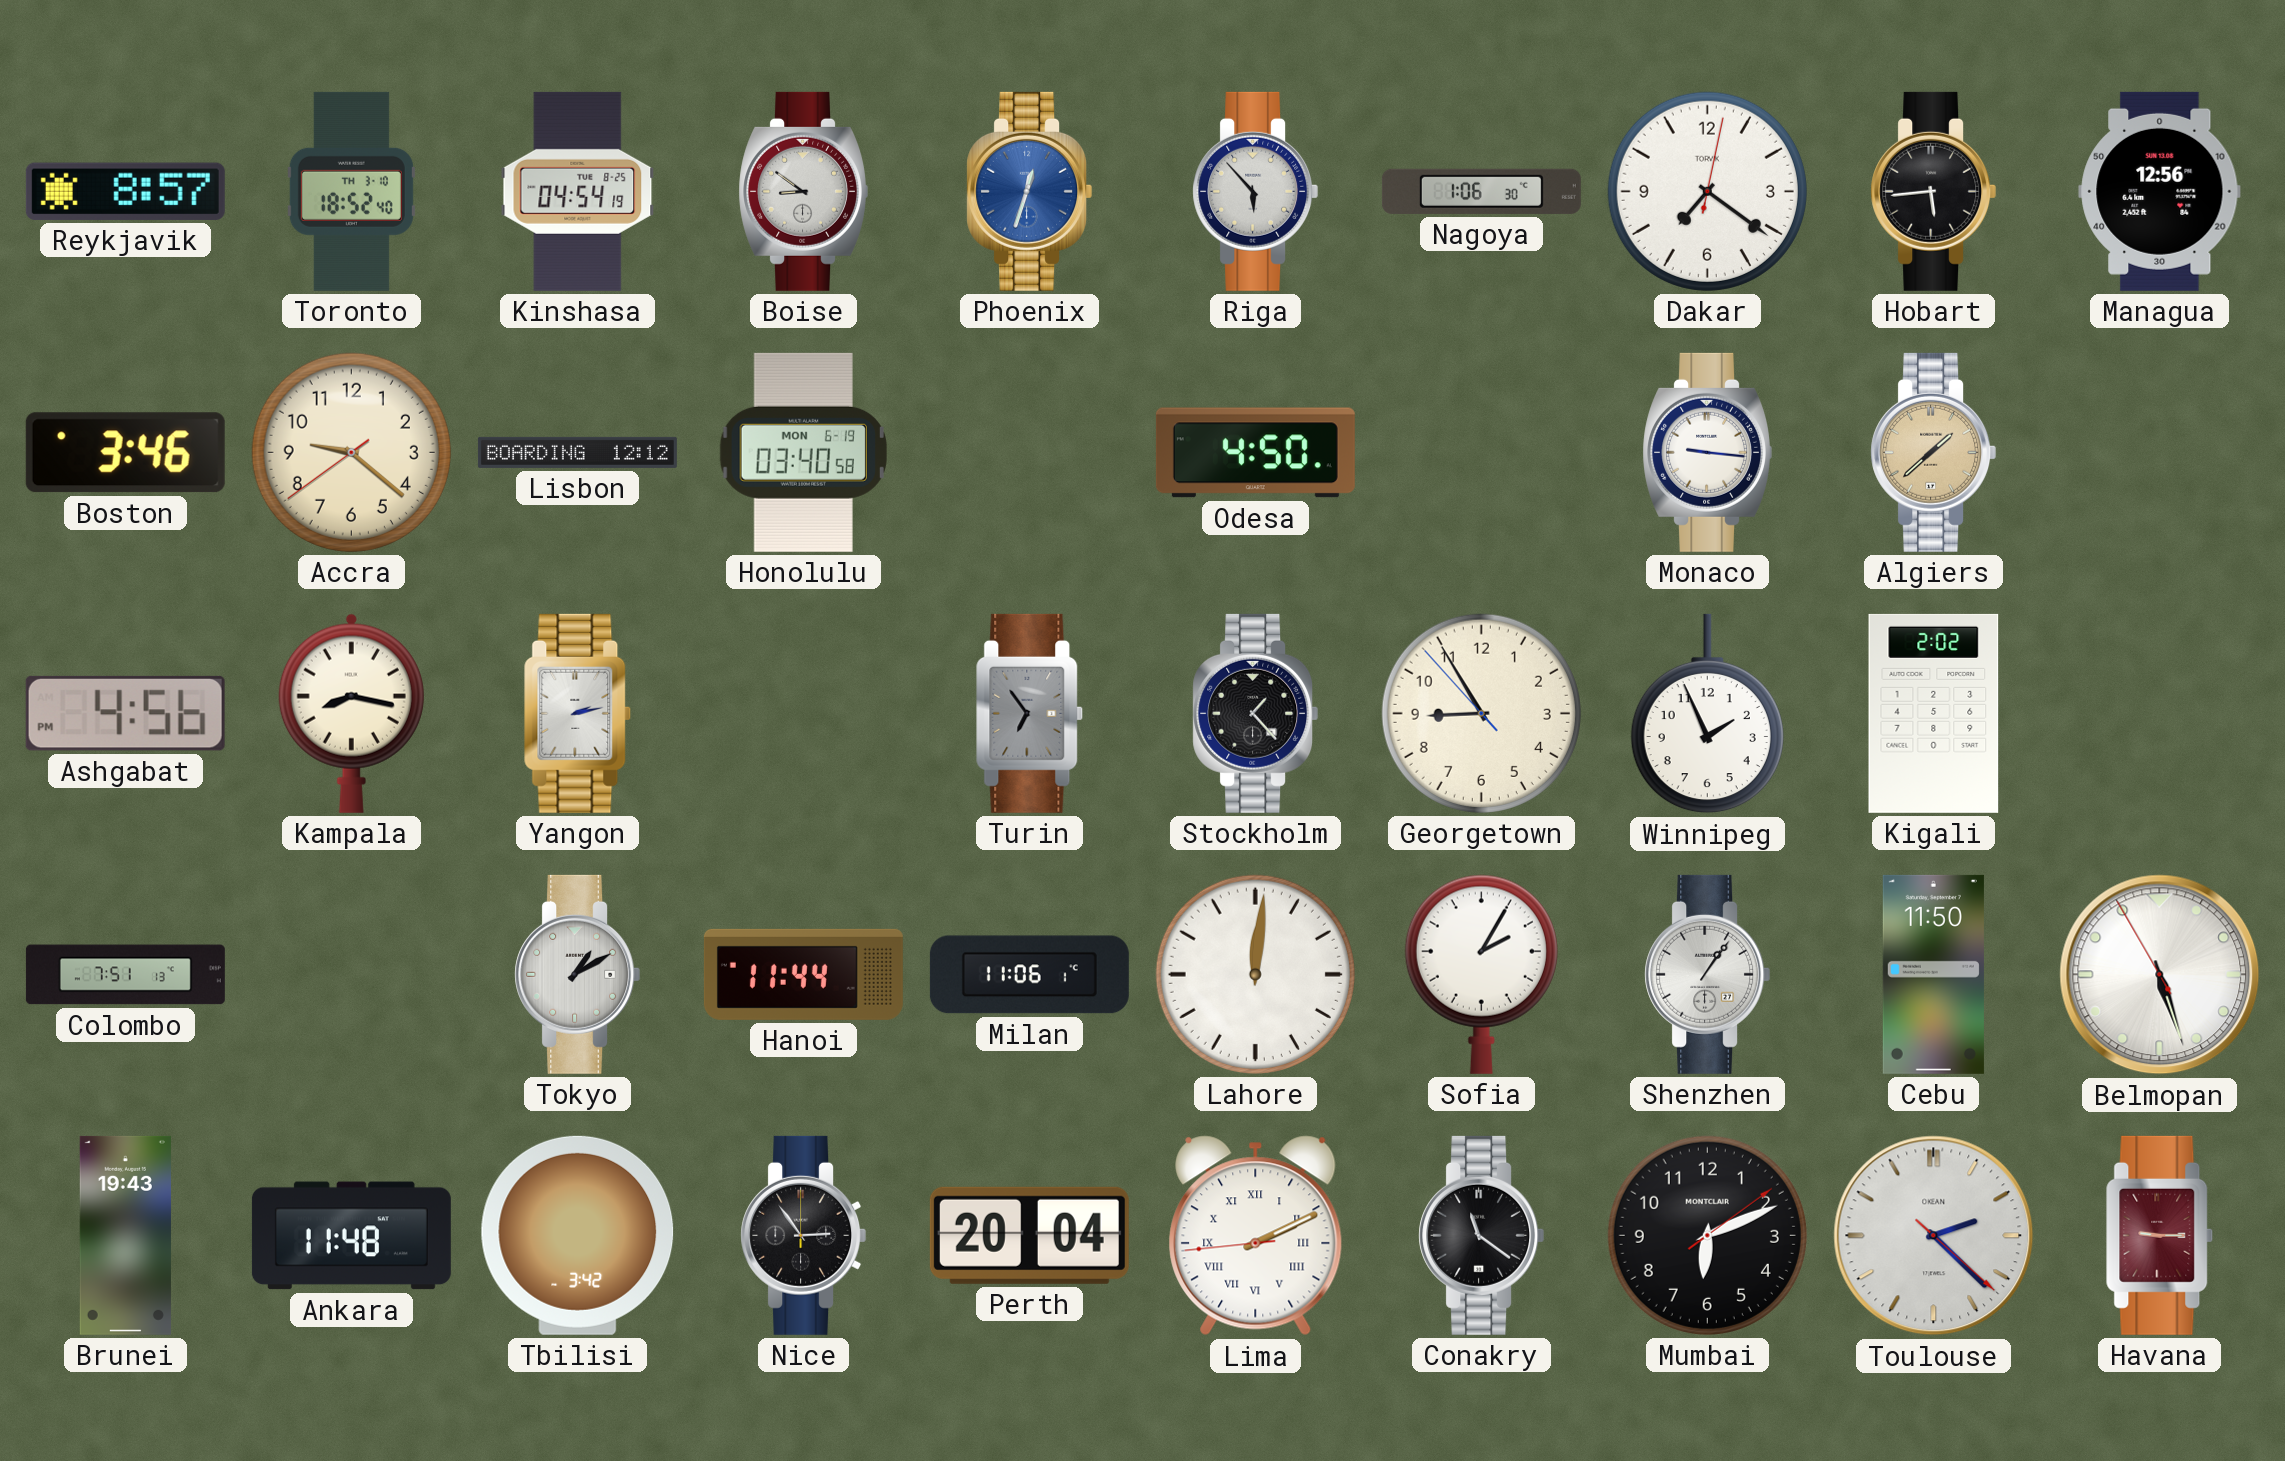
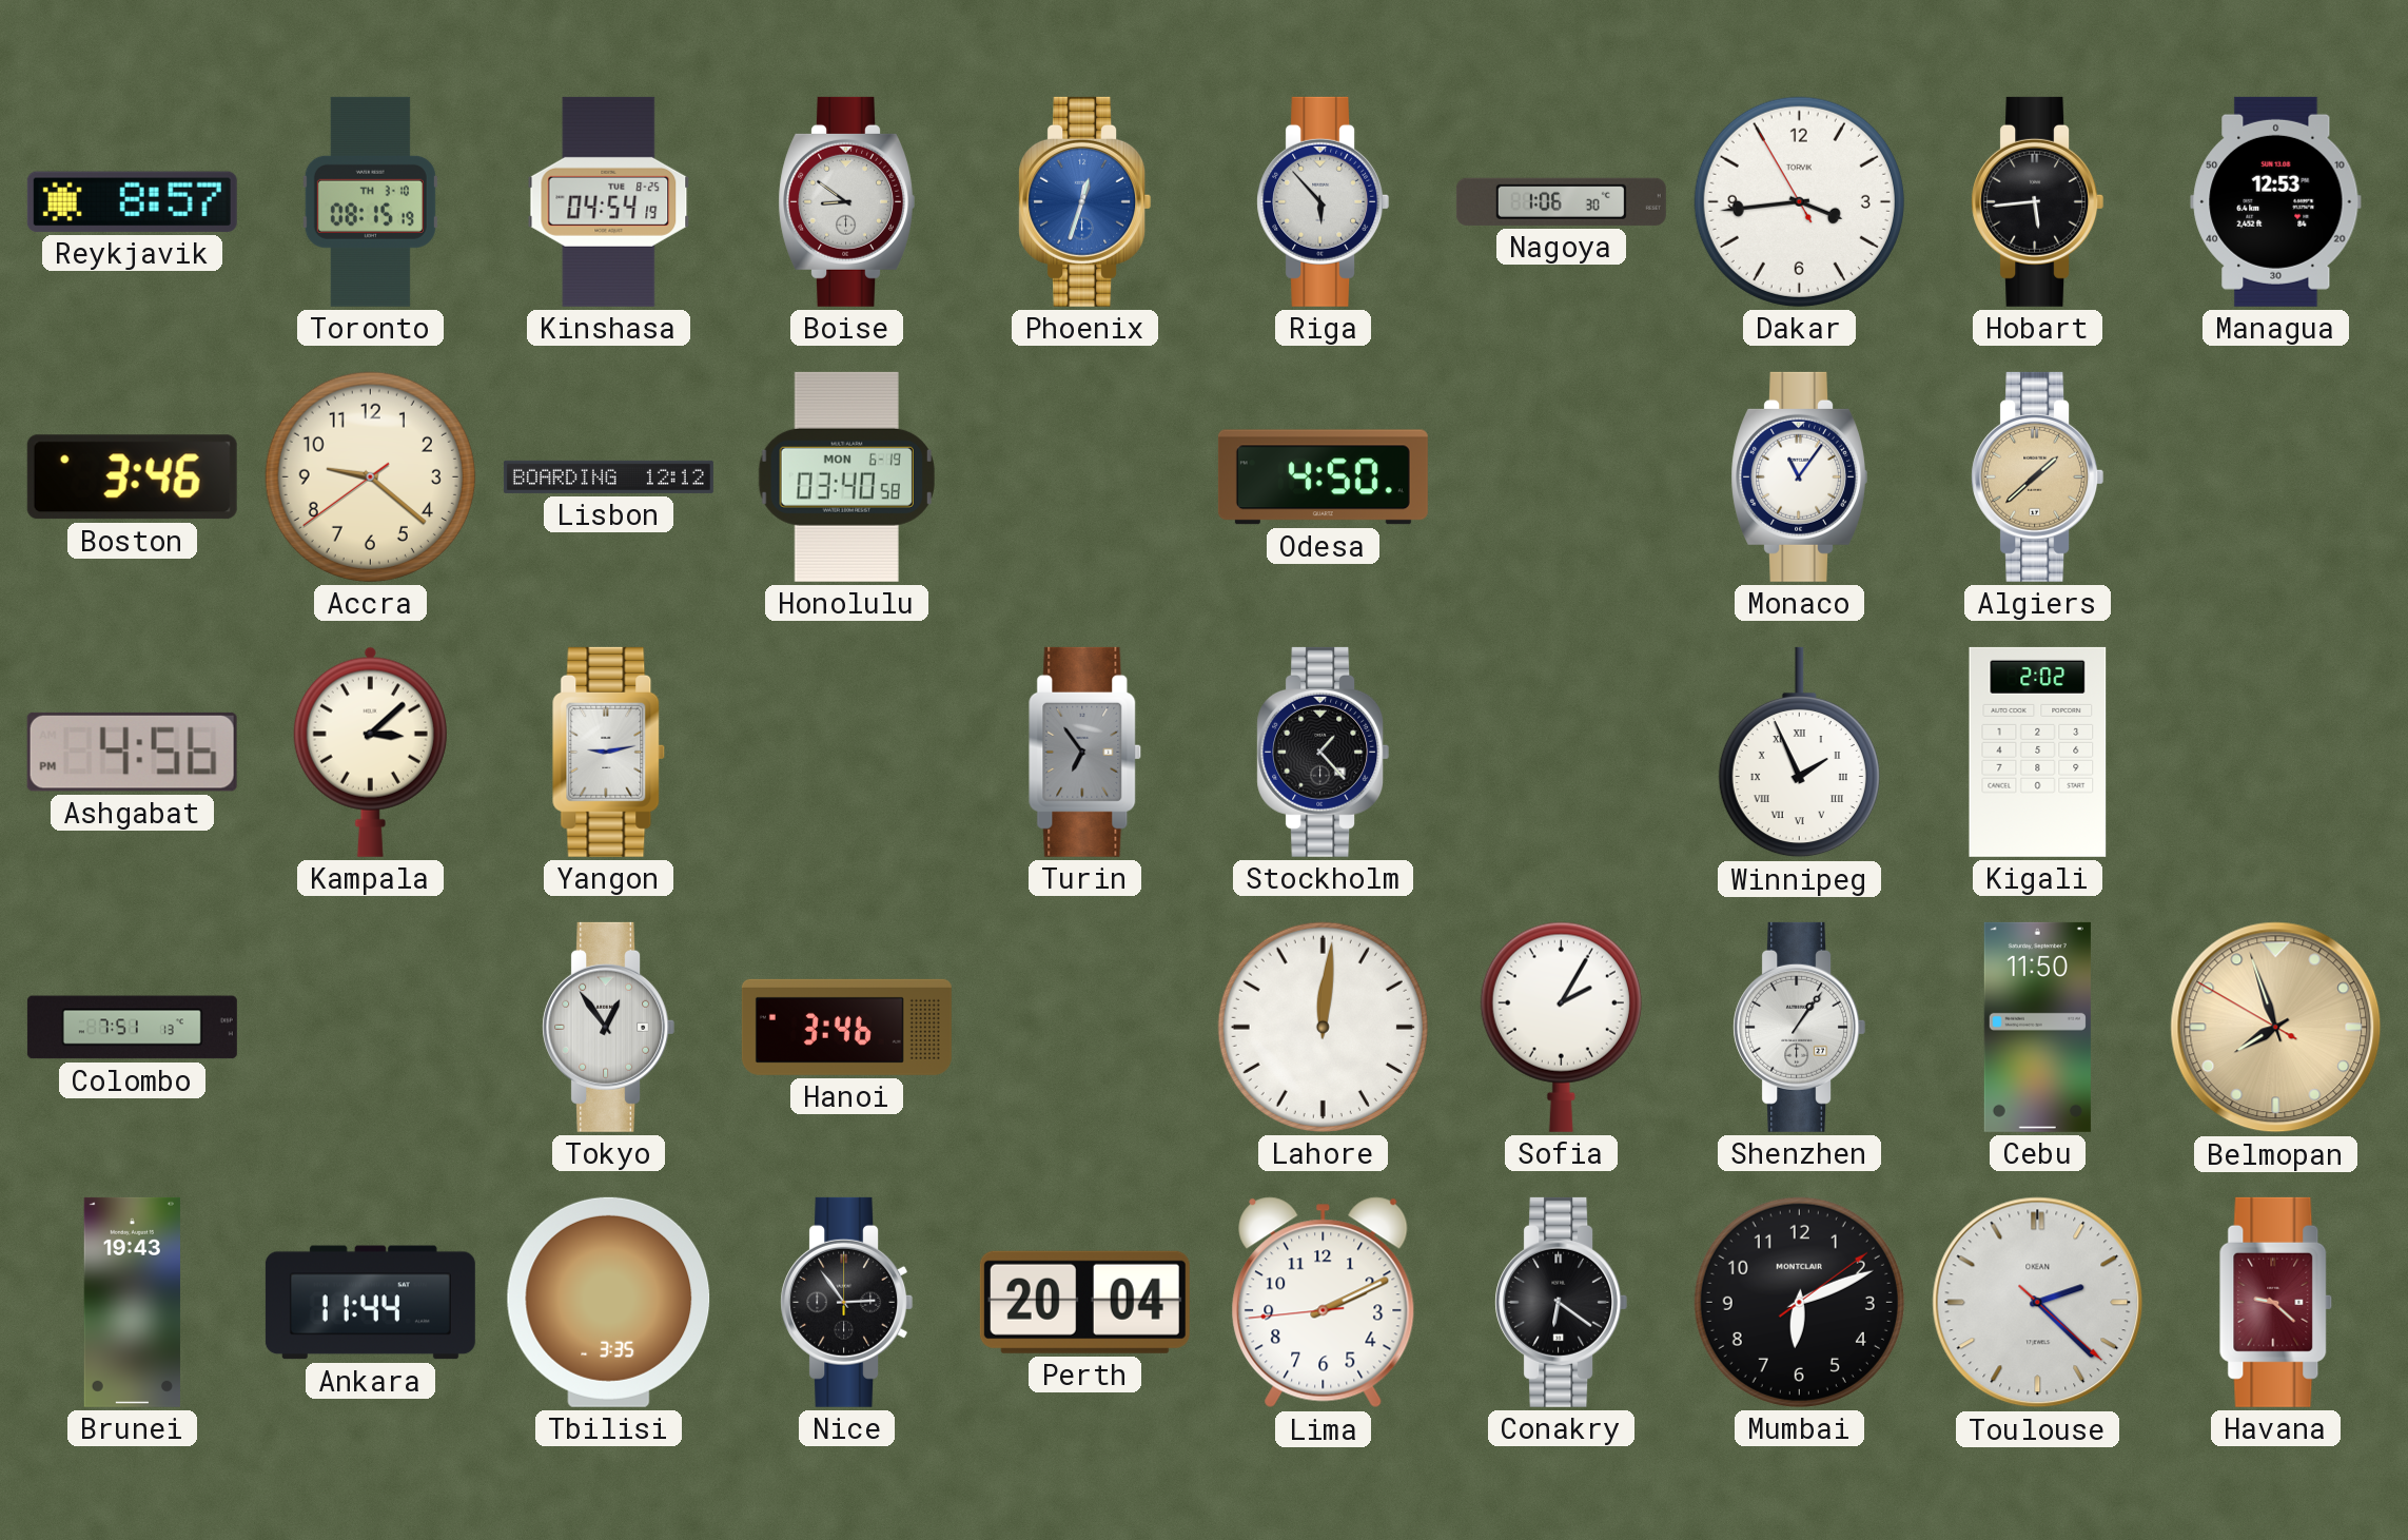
Toronto: 18:52 -> 08:15
Dakar: 7:21 -> 3:43
Managua: 12:56 -> 12:53
Monaco: 9:16 -> 11:06
Kampala: 8:17 -> 3:08
Yangon: 2:13 -> 9:13
Georgetown: 8:54 -> none
Winnipeg numerals: Arabic -> Roman
Tokyo: 1:10 -> 12:54
Hanoi: 11:44 -> 3:46
Milan: 11:06 -> none
Belmopan: 5:26 -> 7:56
Belmopan dial: white -> champagne
Ankara: 11:48 -> 11:44
Tbilisi: 3:42 -> 3:35
Lima numerals: Roman -> Arabic
Conakry: 11:21 -> 6:21
Havana: 9:15 -> 9:22
